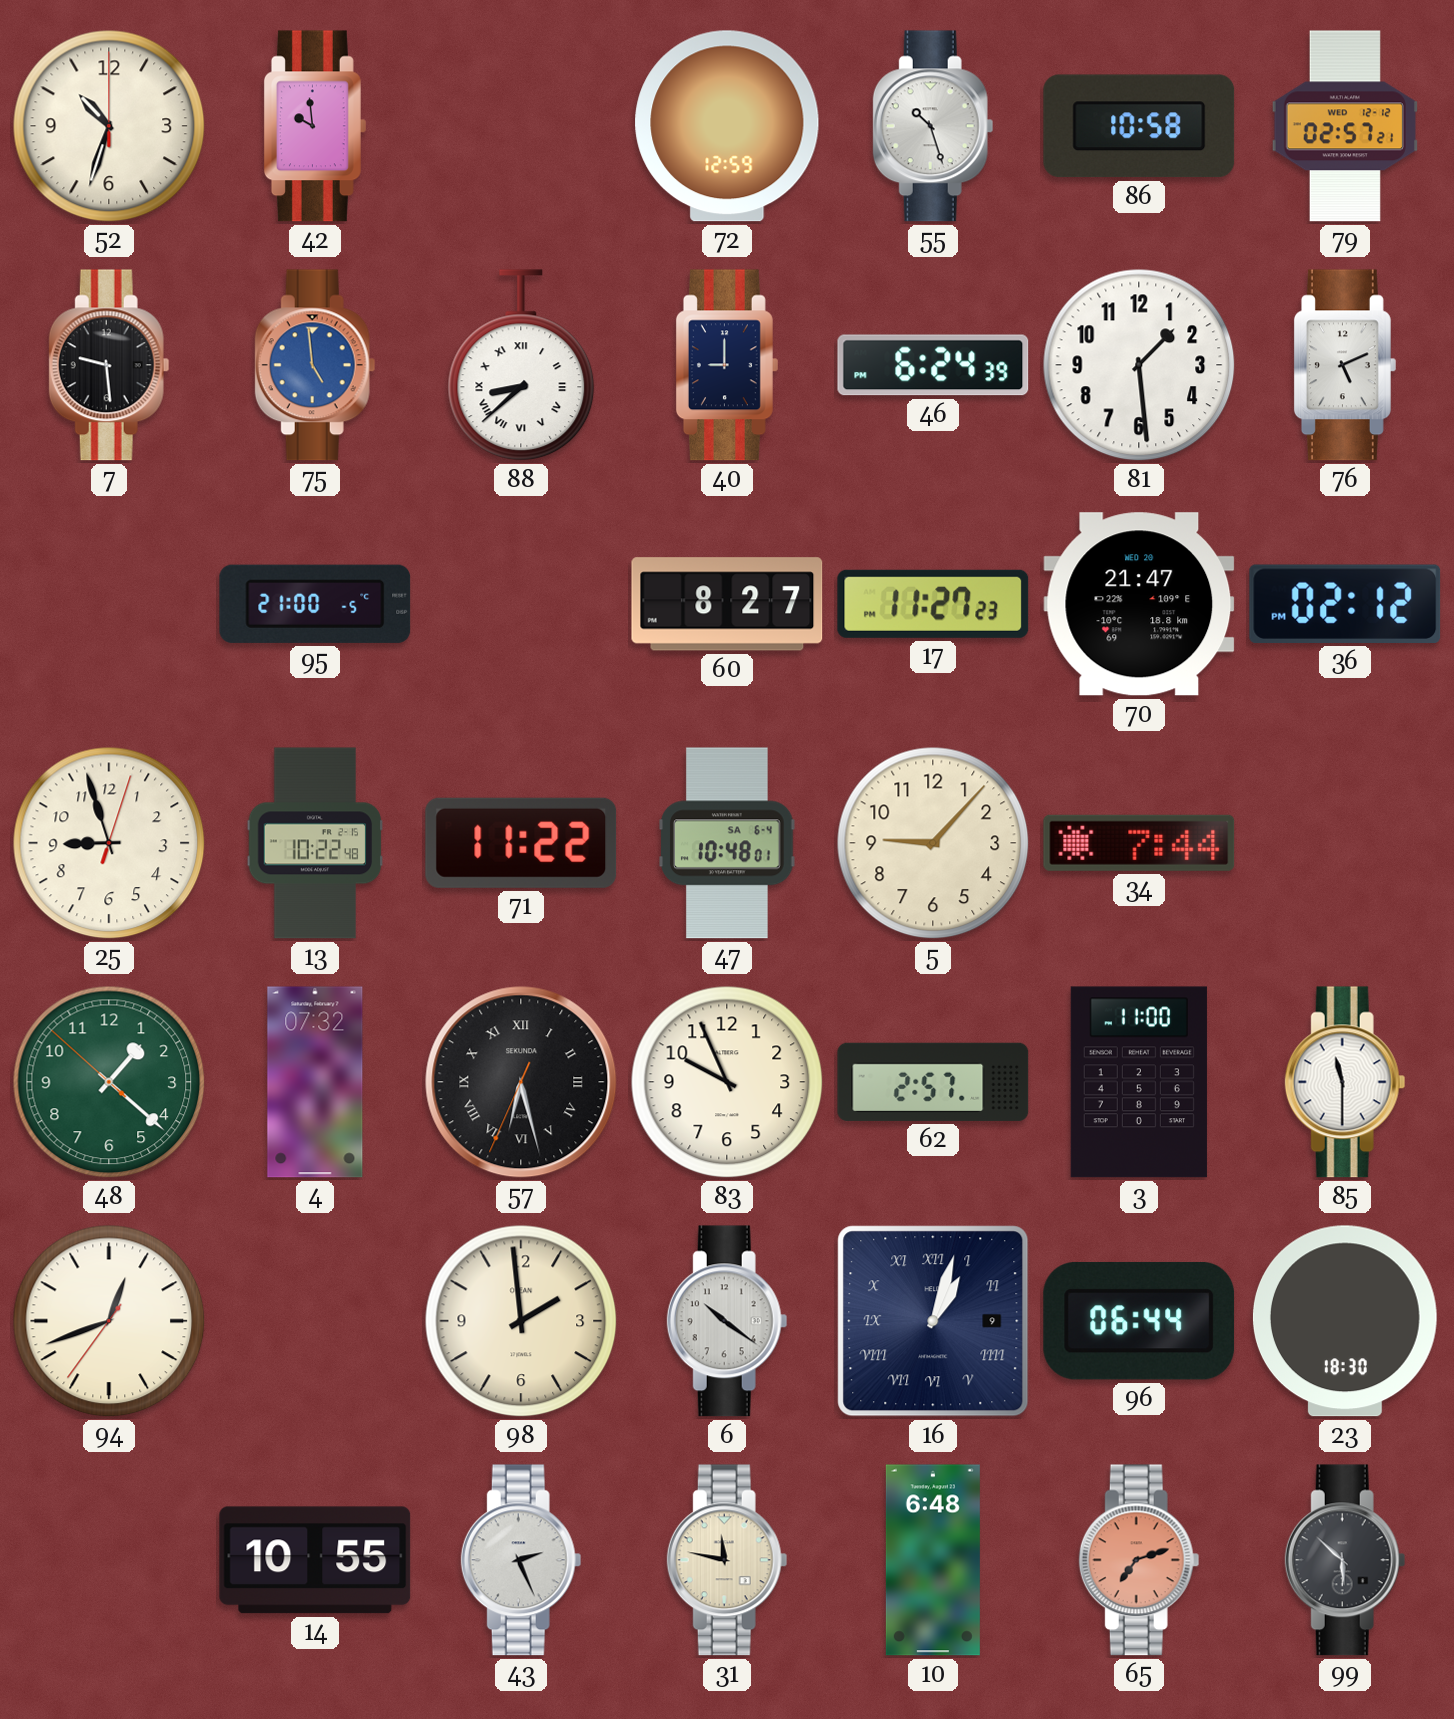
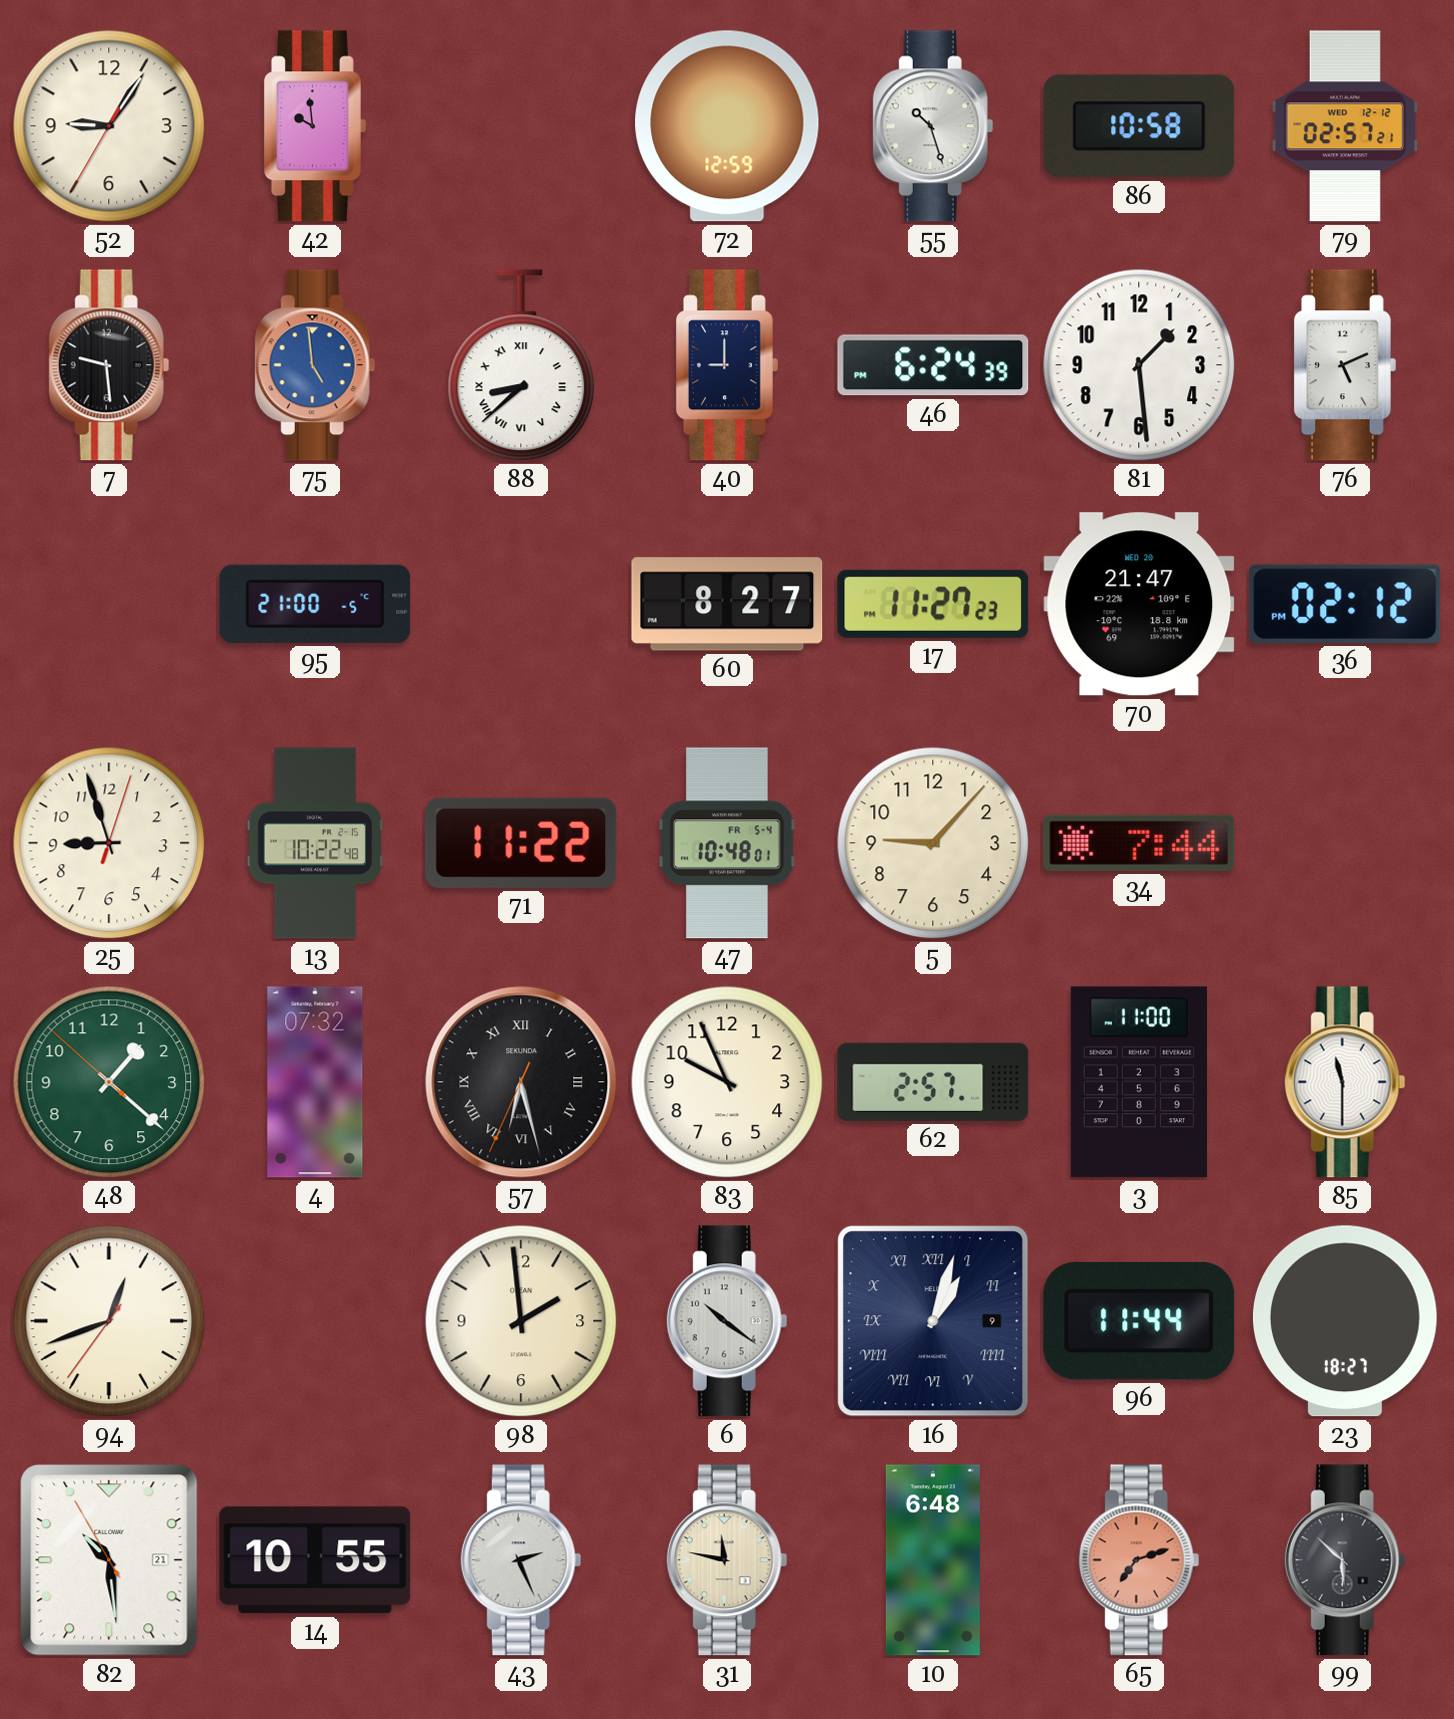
52: 10:33 -> 9:05
47 date: SA 6-4 -> FR 5-4
96: 06:44 -> 11:44
23: 18:30 -> 18:27
82: none -> 10:28
